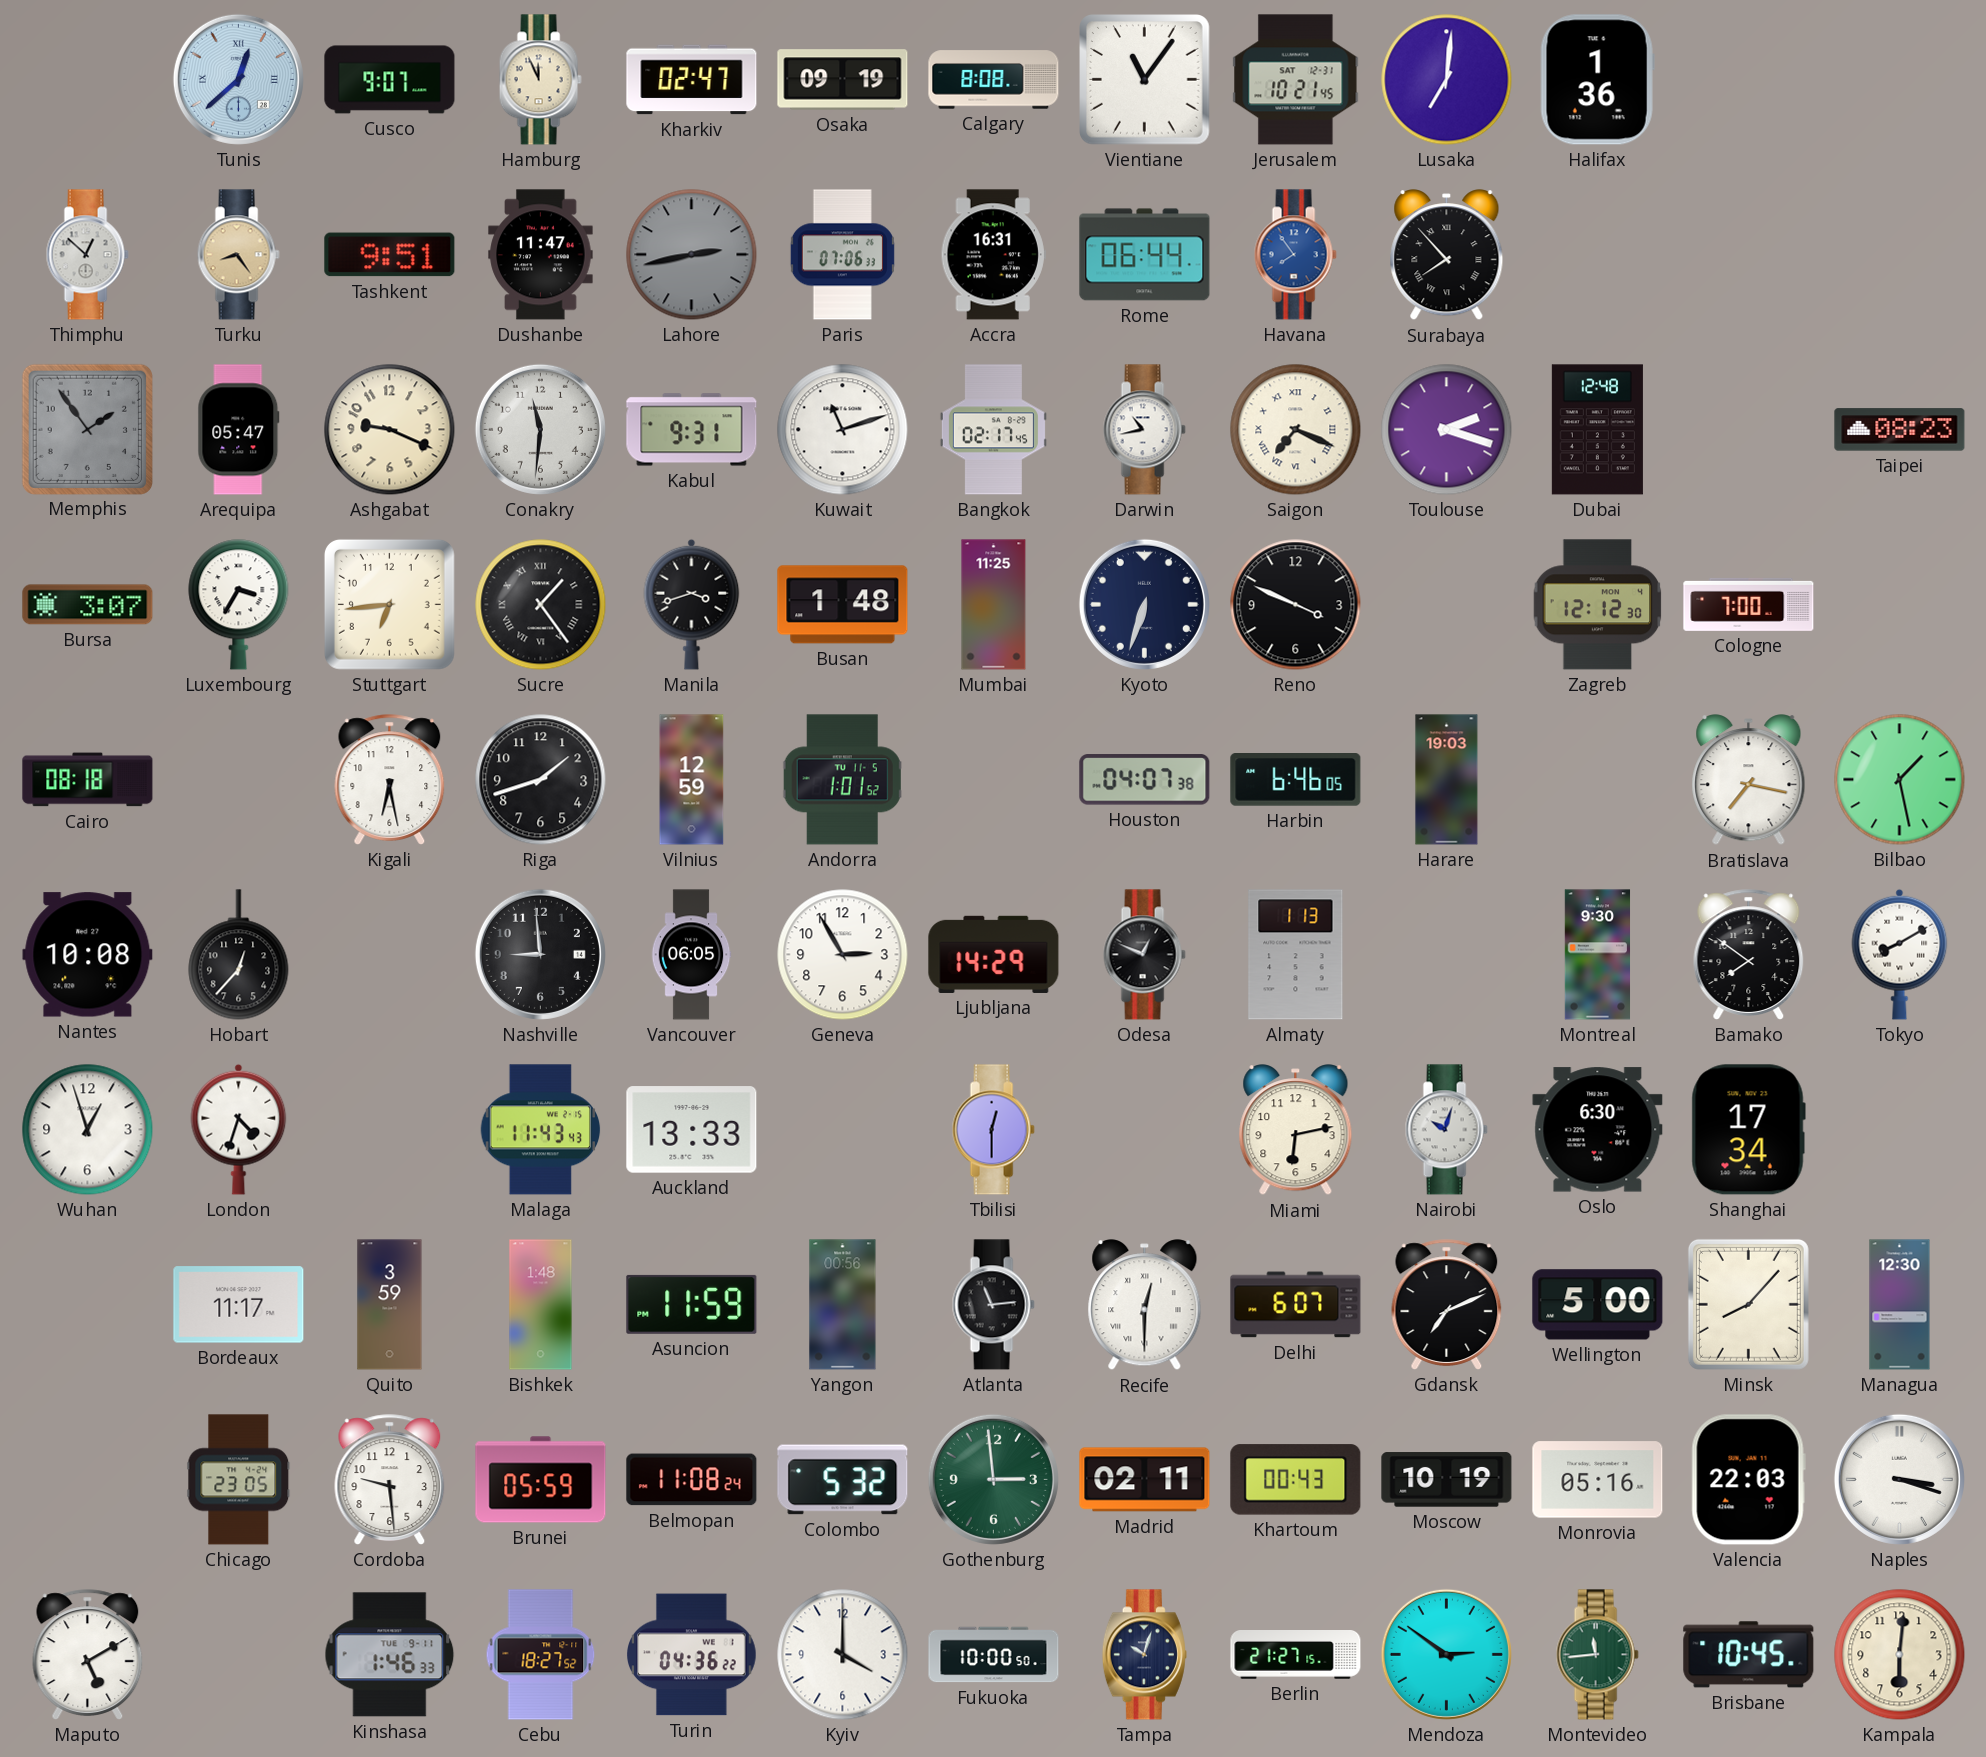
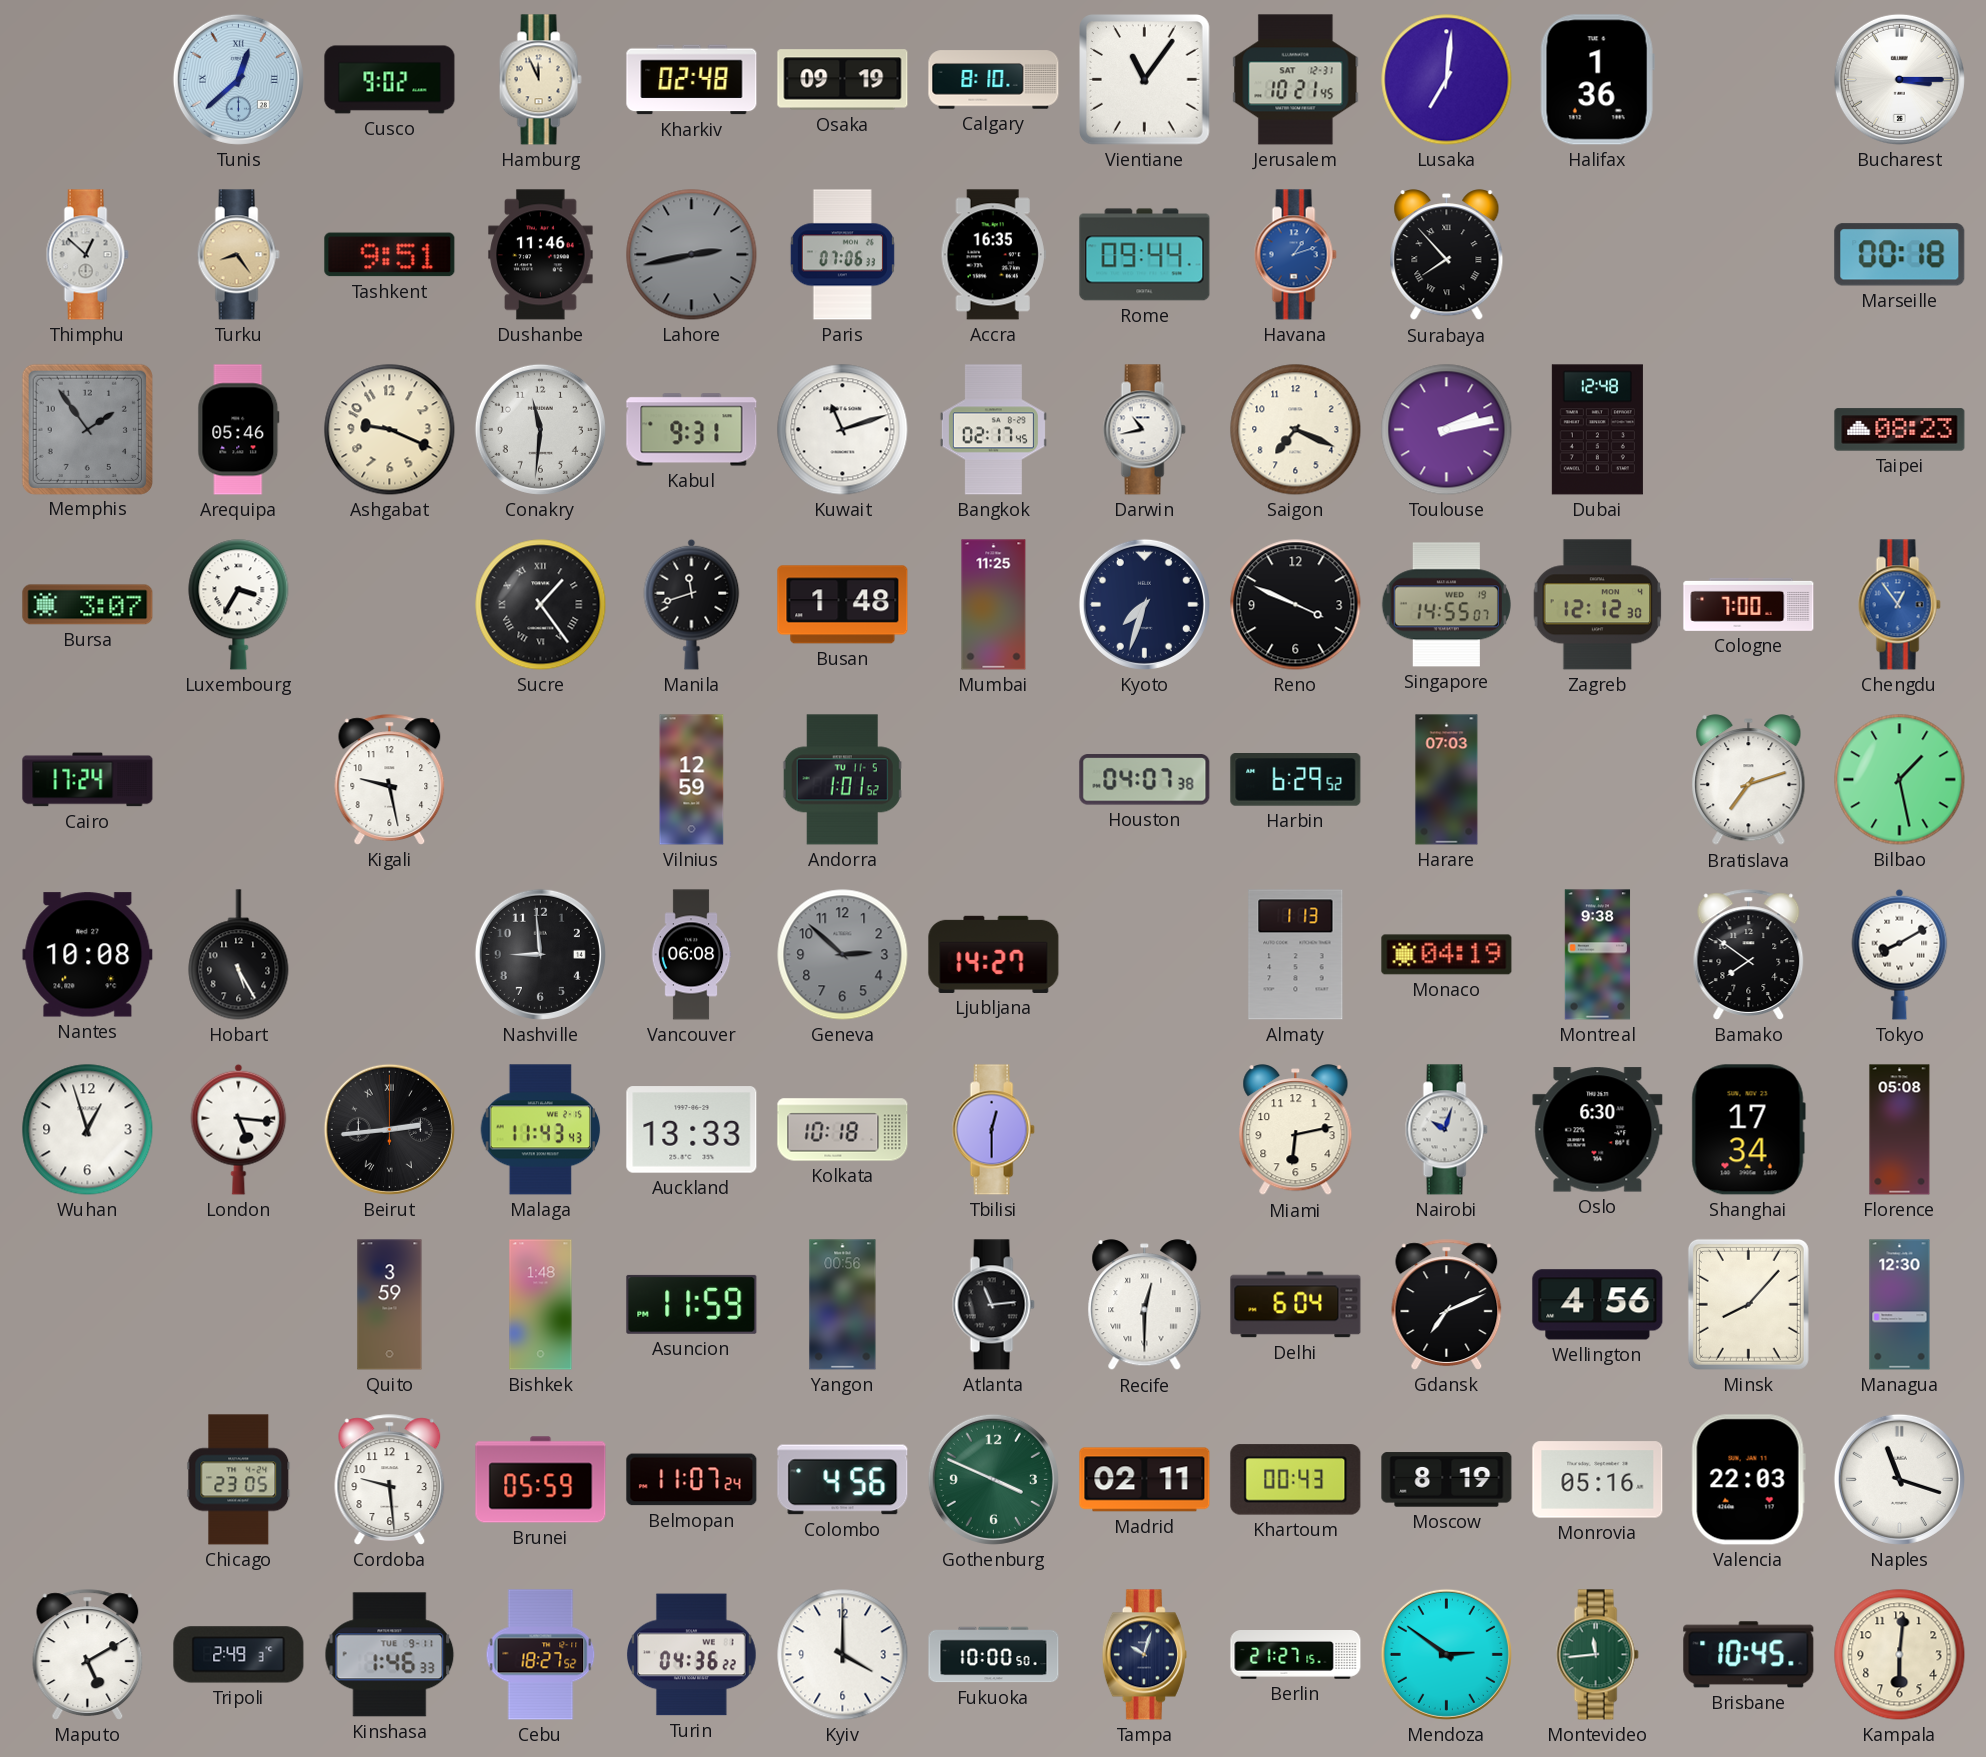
Cusco: 9:07 -> 9:02
Kharkiv: 02:47 -> 02:48
Calgary: 8:08 -> 8:10
Bucharest: none -> 3:15
Dushanbe: 11:47 -> 11:46
Accra: 16:31 -> 16:35
Rome: 06:44 -> 09:44
Havana: 7:54 -> 1:12
Marseille: none -> 00:18
Arequipa: 05:47 -> 05:46
Saigon numerals: Roman -> Arabic
Toulouse: 2:18 -> 2:13
Stuttgart: 6:44 -> none
Manila: 3:42 -> 11:42
Kyoto: 6:33 -> 7:33
Singapore: none -> 14:55
Chengdu: none -> 12:54
Cairo: 08:18 -> 17:24
Kigali: 6:28 -> 9:28
Riga: 1:42 -> none
Harbin: 6:46 -> 6:29
Harare: 19:03 -> 07:03
Bratislava: 7:17 -> 7:12
Hobart: 12:37 -> 5:25
Vancouver: 06:05 -> 06:08
Geneva: 2:55 -> 2:52
Geneva dial: white -> grey
Ljubljana: 14:29 -> 14:27
Odesa: 12:49 -> none
Monaco: none -> 04:19
Montreal: 9:30 -> 9:38
London: 4:33 -> 5:16
Beirut: none -> 2:44
Kolkata: none -> 10:18
Florence: none -> 05:08
Bordeaux: 11:17 -> none
Delhi: 6:07 -> 6:04
Wellington: 5:00 -> 4:56
Belmopan: 11:08 -> 11:07
Colombo: 5:32 -> 4:56
Gothenburg: 2:59 -> 3:49
Moscow: 10:19 -> 8:19
Naples: 3:18 -> 11:18
Tripoli: none -> 2:49
